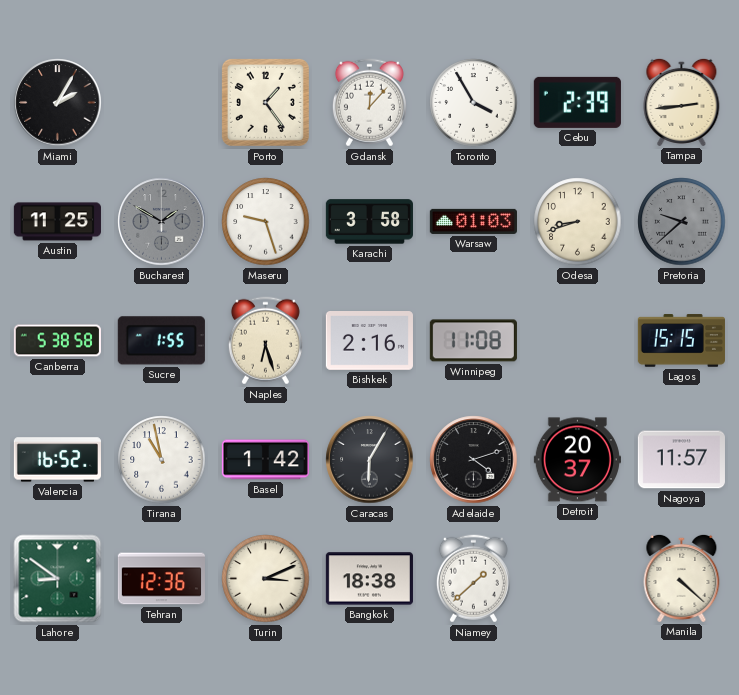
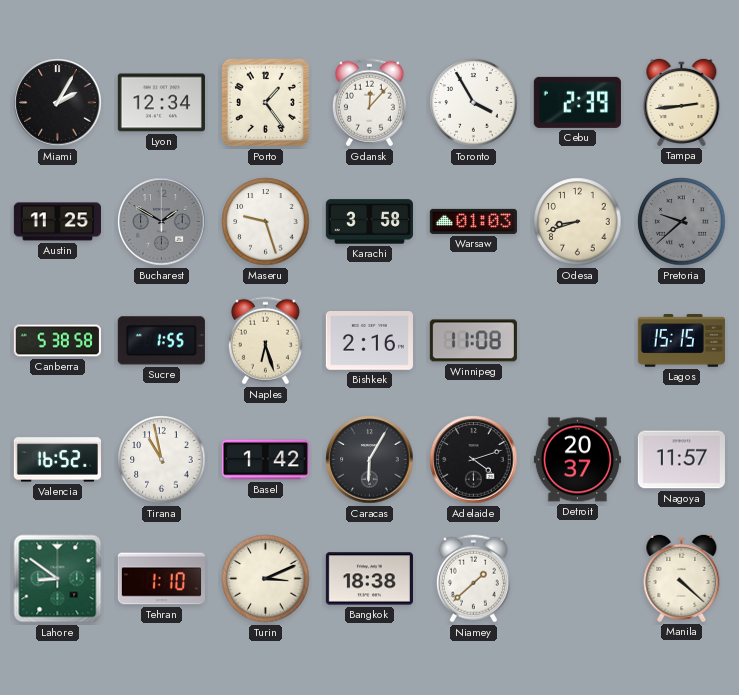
Lyon: none -> 12:34
Tehran: 12:36 -> 1:10
